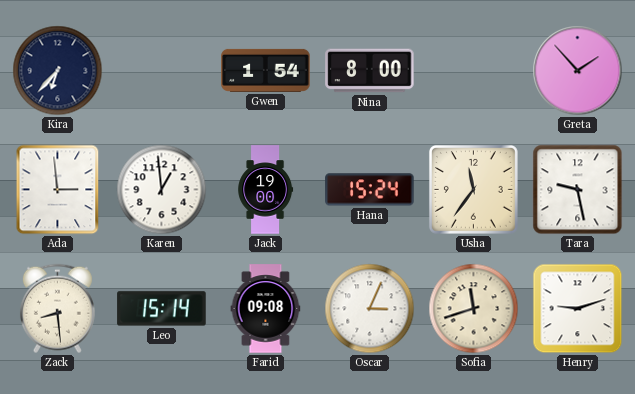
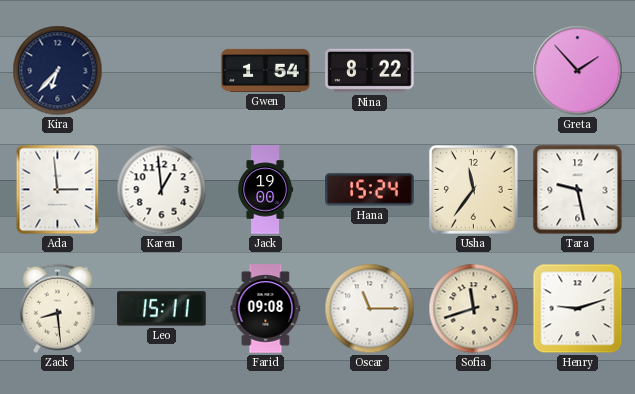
Nina: 8:00 -> 8:22
Leo: 15:14 -> 15:11
Oscar: 3:04 -> 11:15
